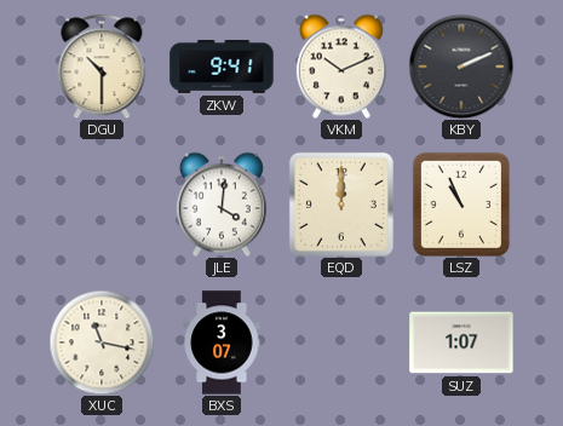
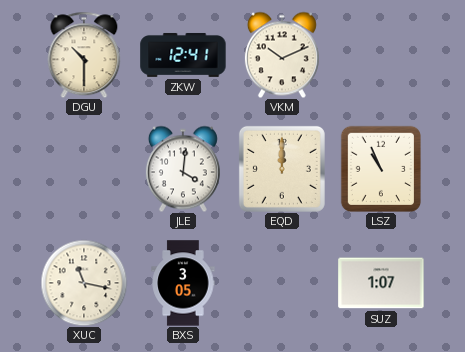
ZKW: 9:41 -> 12:41
KBY: 2:11 -> none
BXS: 3:07 -> 3:05
